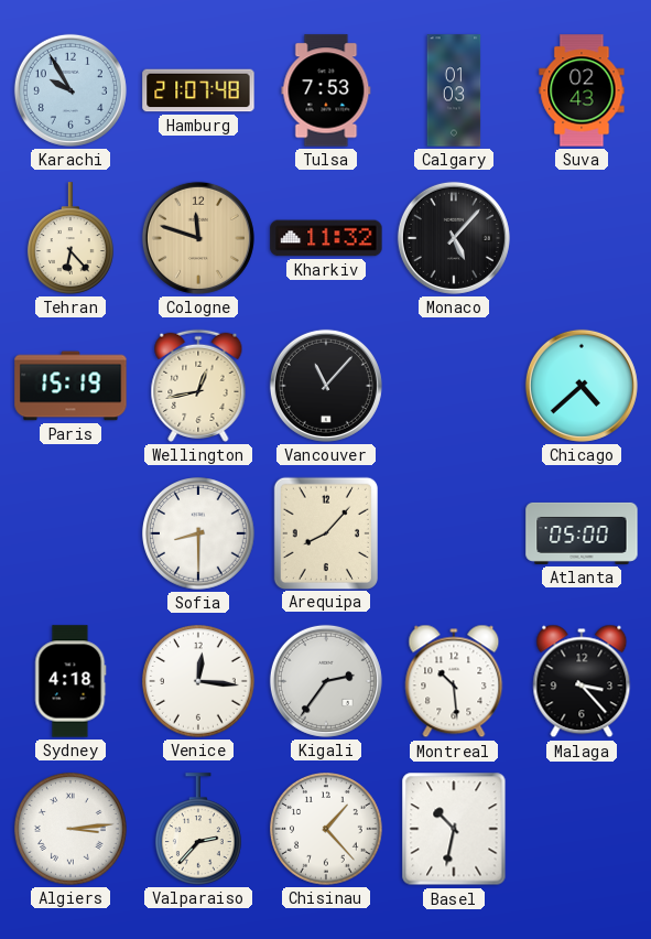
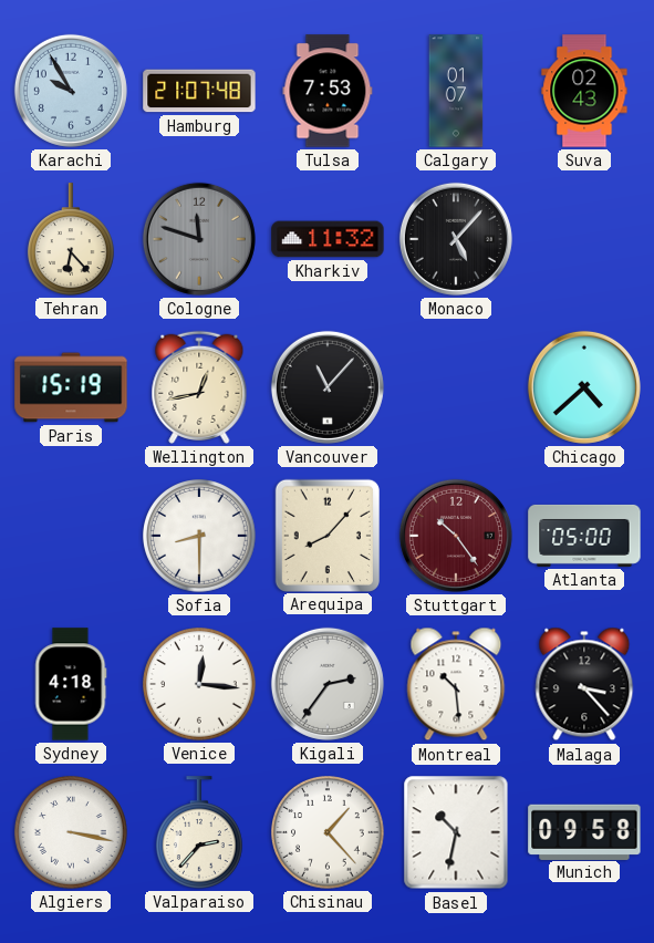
Calgary: 01:03 -> 01:07
Cologne dial: champagne -> grey
Stuttgart: none -> 10:24
Algiers: 3:14 -> 3:17
Munich: none -> 09:58
